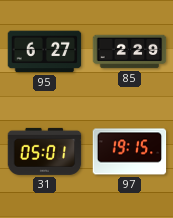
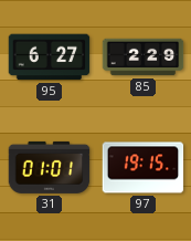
31: 05:01 -> 01:01
